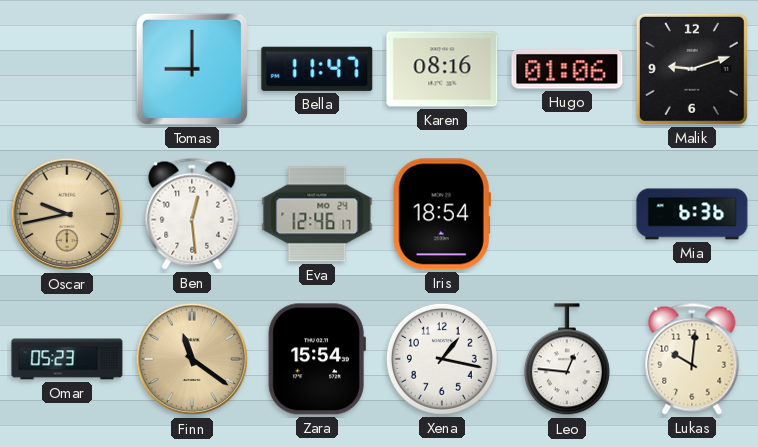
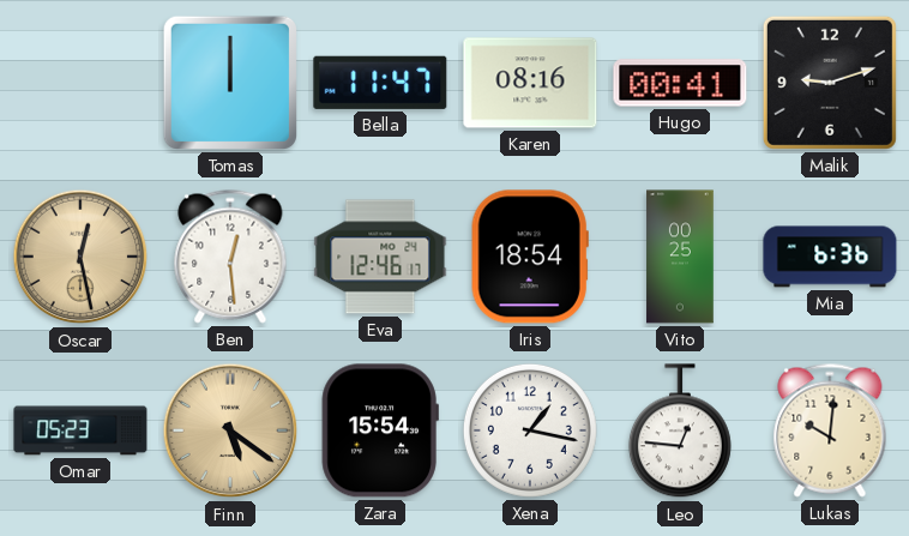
Tomas: 9:00 -> 12:00
Hugo: 01:06 -> 00:41
Oscar: 9:43 -> 12:28
Vito: none -> 00:25
Finn: 11:21 -> 5:21
